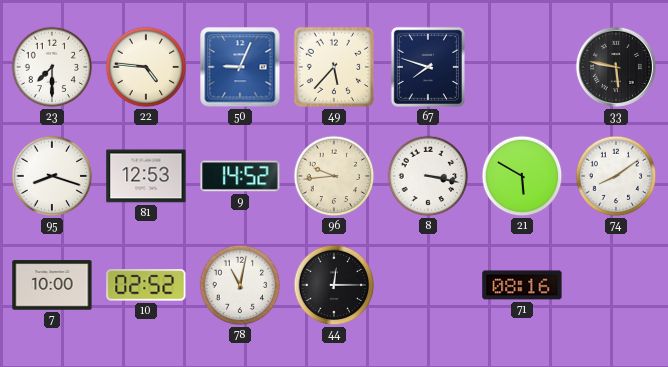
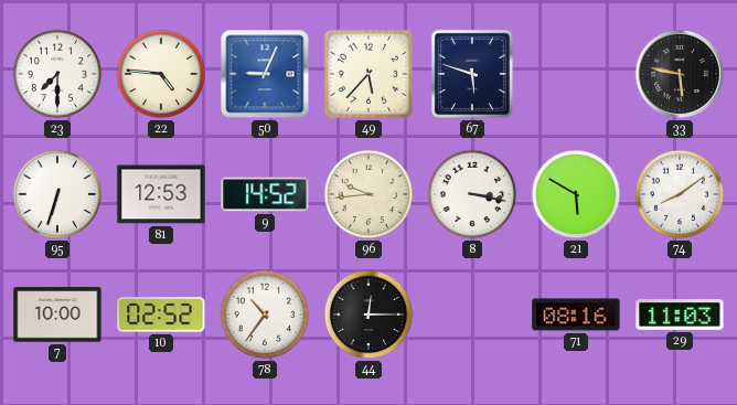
67: 7:48 -> 5:48
95: 8:18 -> 6:33
78: 11:02 -> 10:36
29: none -> 11:03
